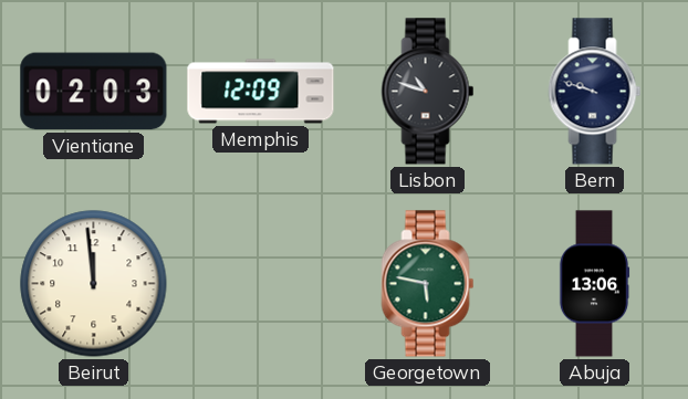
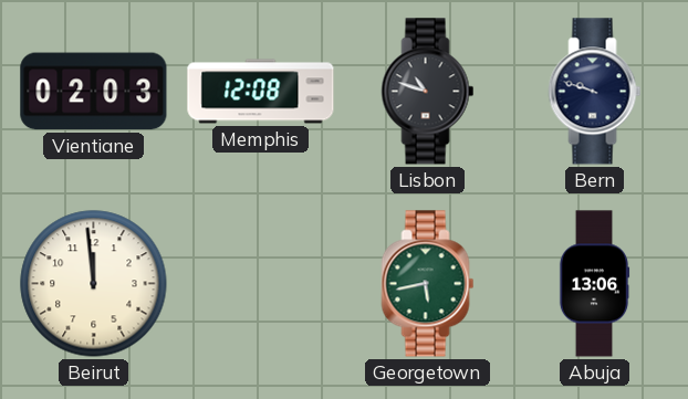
Memphis: 12:09 -> 12:08
Georgetown: 5:47 -> 5:43
